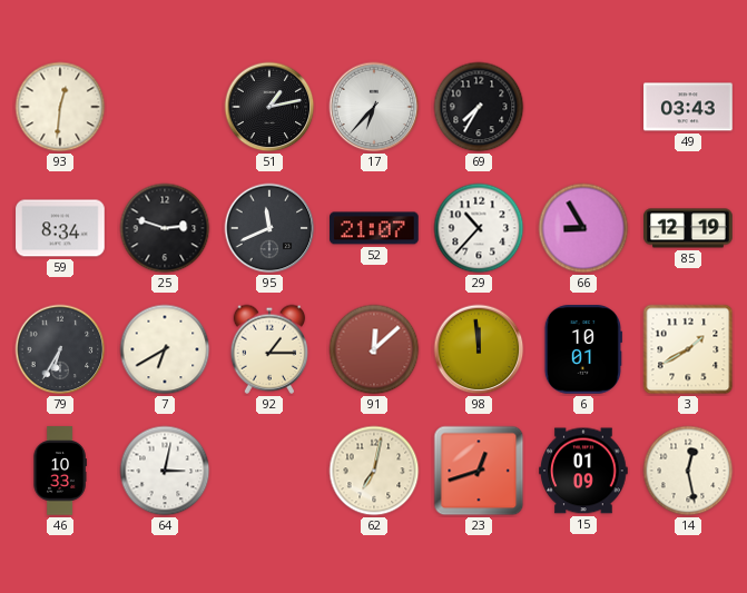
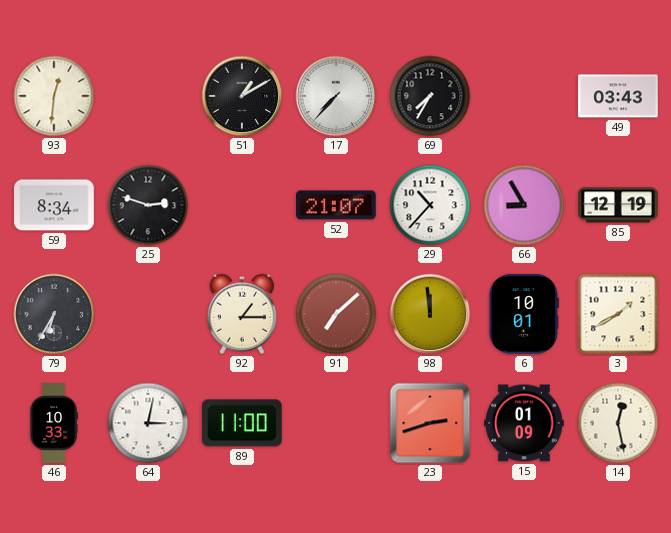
51: 1:13 -> 1:10
17: 6:37 -> 7:37
95: 11:41 -> none
7: 6:40 -> none
91: 12:08 -> 7:08
89: none -> 11:00
62: 7:02 -> none
23: 12:42 -> 2:42
